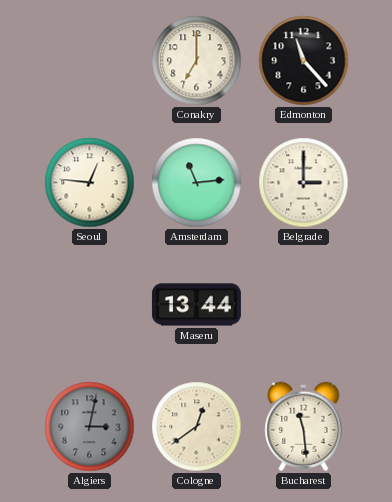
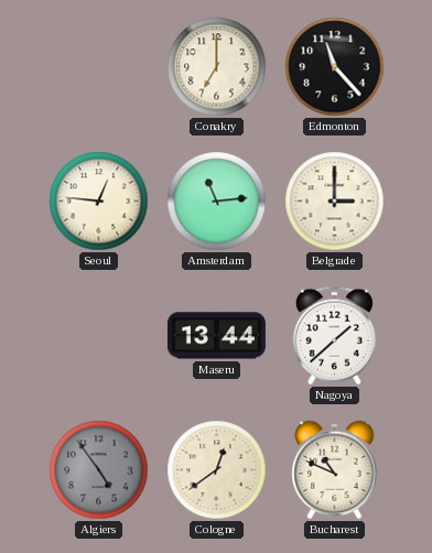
Nagoya: none -> 1:38
Algiers: 3:02 -> 4:54
Bucharest: 11:29 -> 10:49
